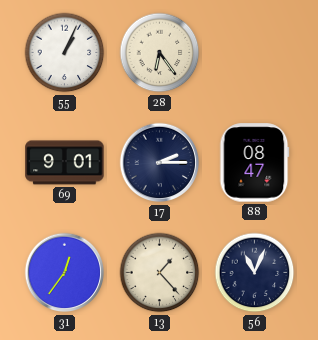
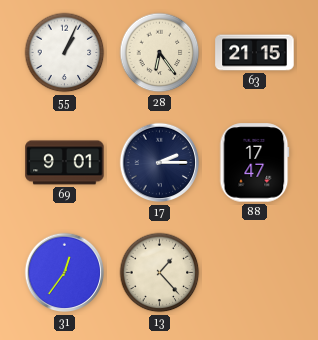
63: none -> 21:15
88: 08:47 -> 17:47
56: 11:04 -> none
